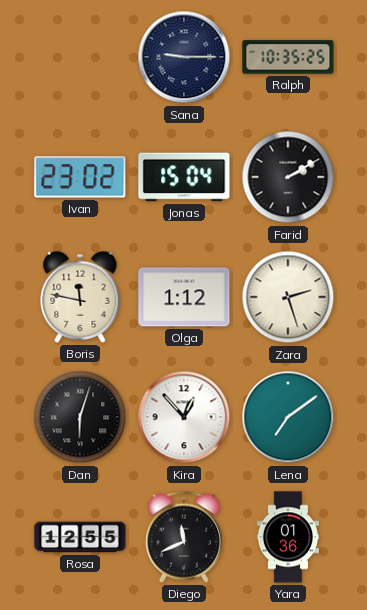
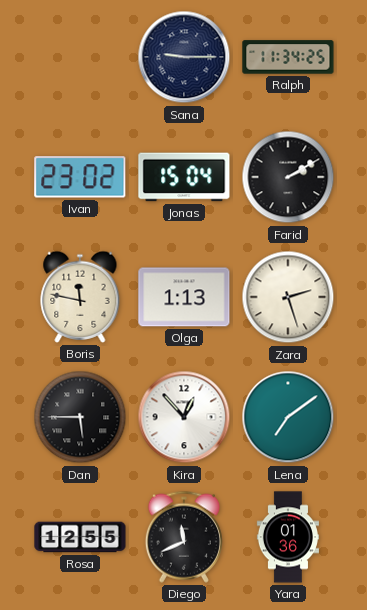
Ralph: 10:35 -> 11:34
Olga: 1:12 -> 1:13
Dan: 6:03 -> 5:45
